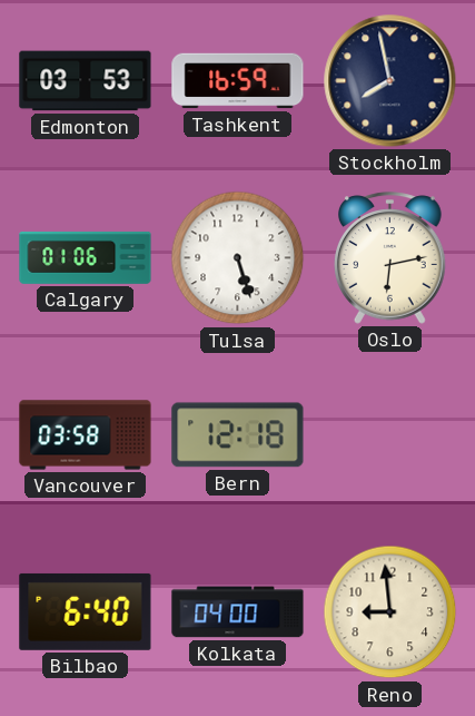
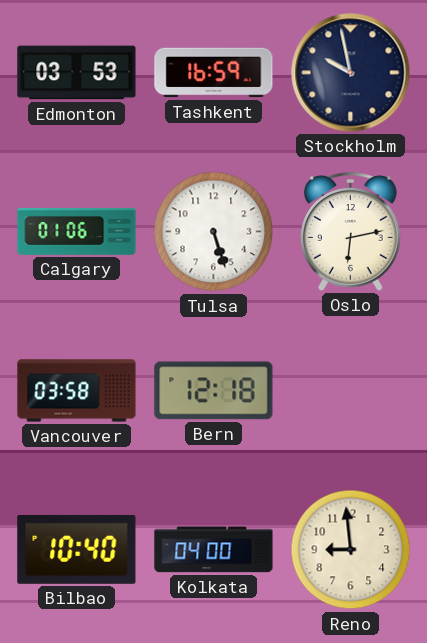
Stockholm: 7:58 -> 9:58
Bilbao: 6:40 -> 10:40
